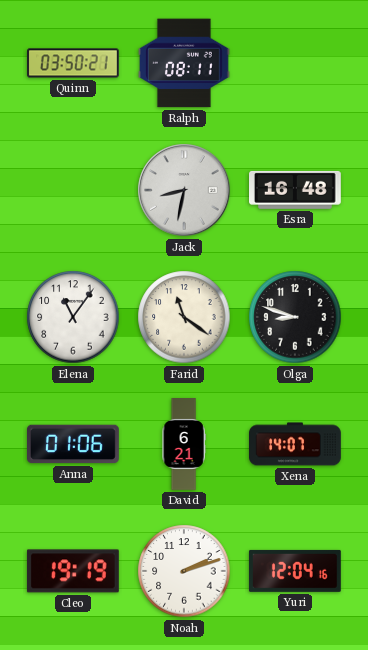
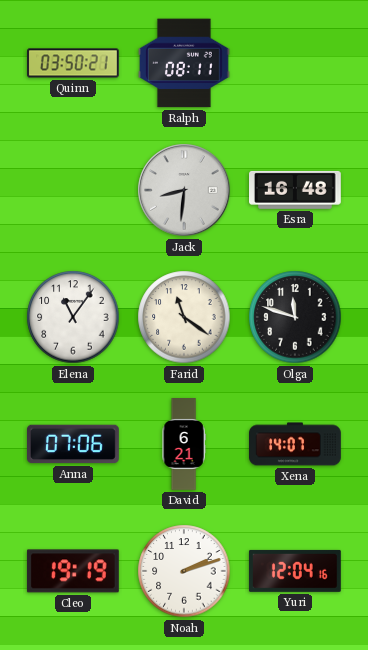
Jack: 8:32 -> 8:31
Olga: 8:48 -> 11:48
Anna: 01:06 -> 07:06
